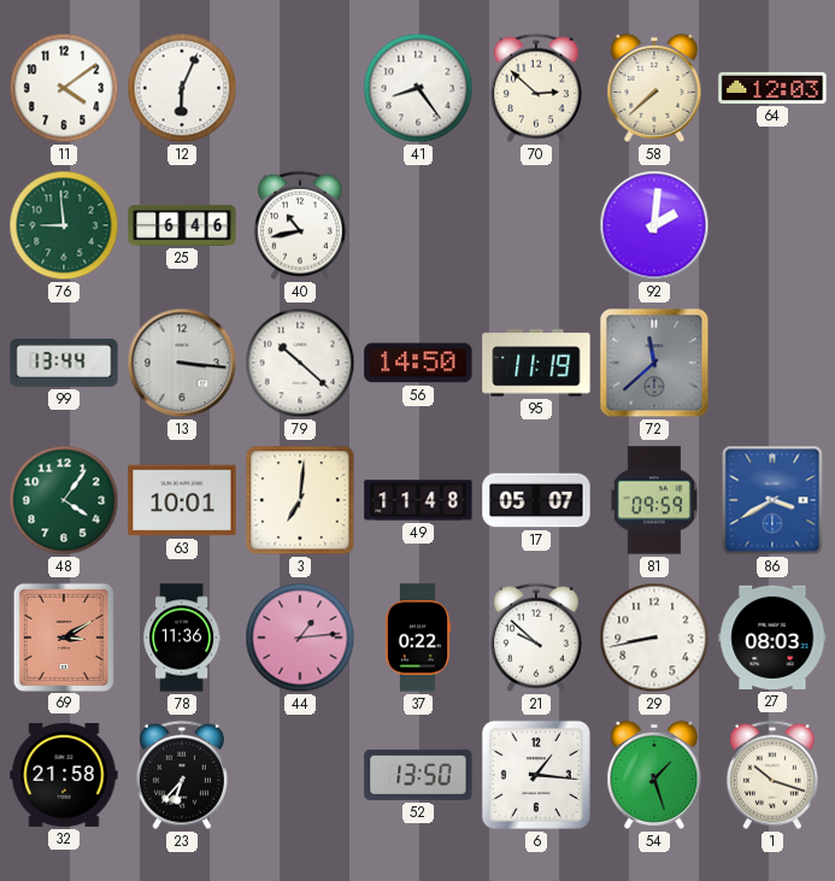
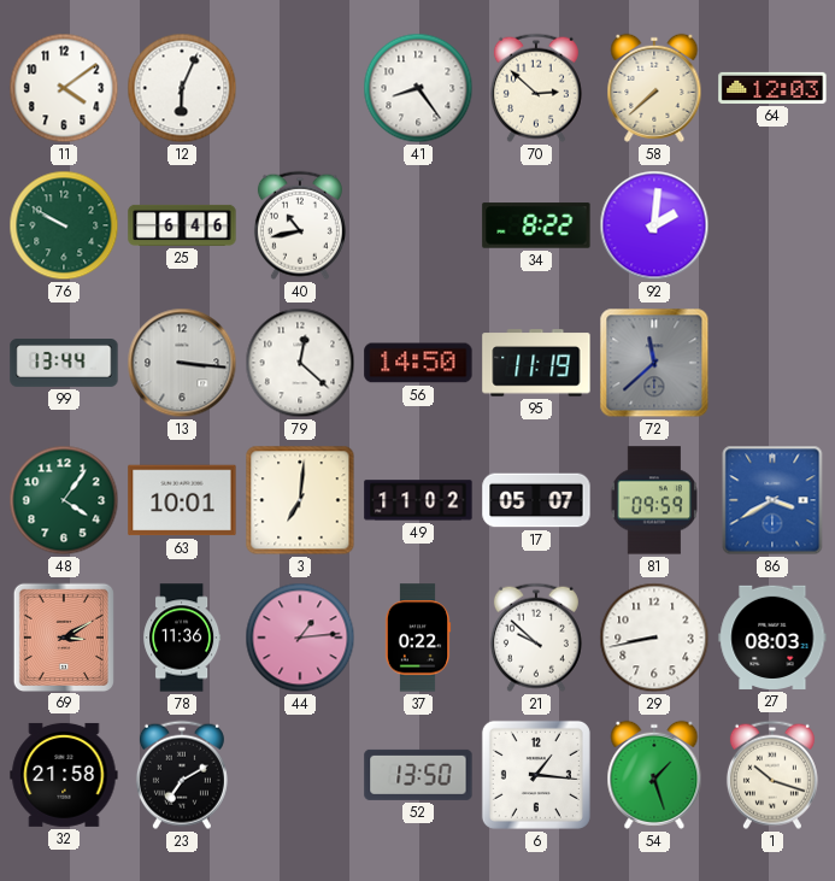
76: 8:59 -> 9:50
34: none -> 8:22
79: 10:22 -> 12:22
49: 11:48 -> 11:02
23: 6:37 -> 7:10
